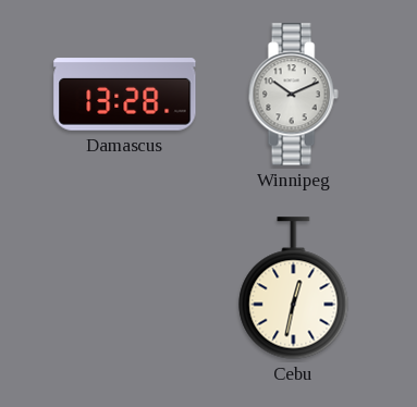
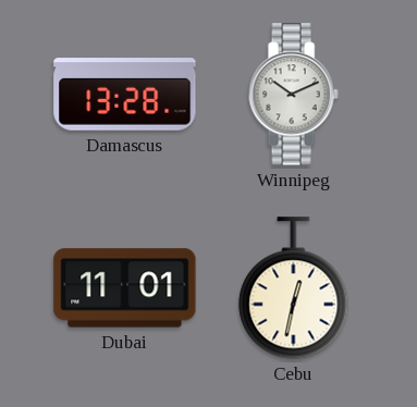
Dubai: none -> 11:01
